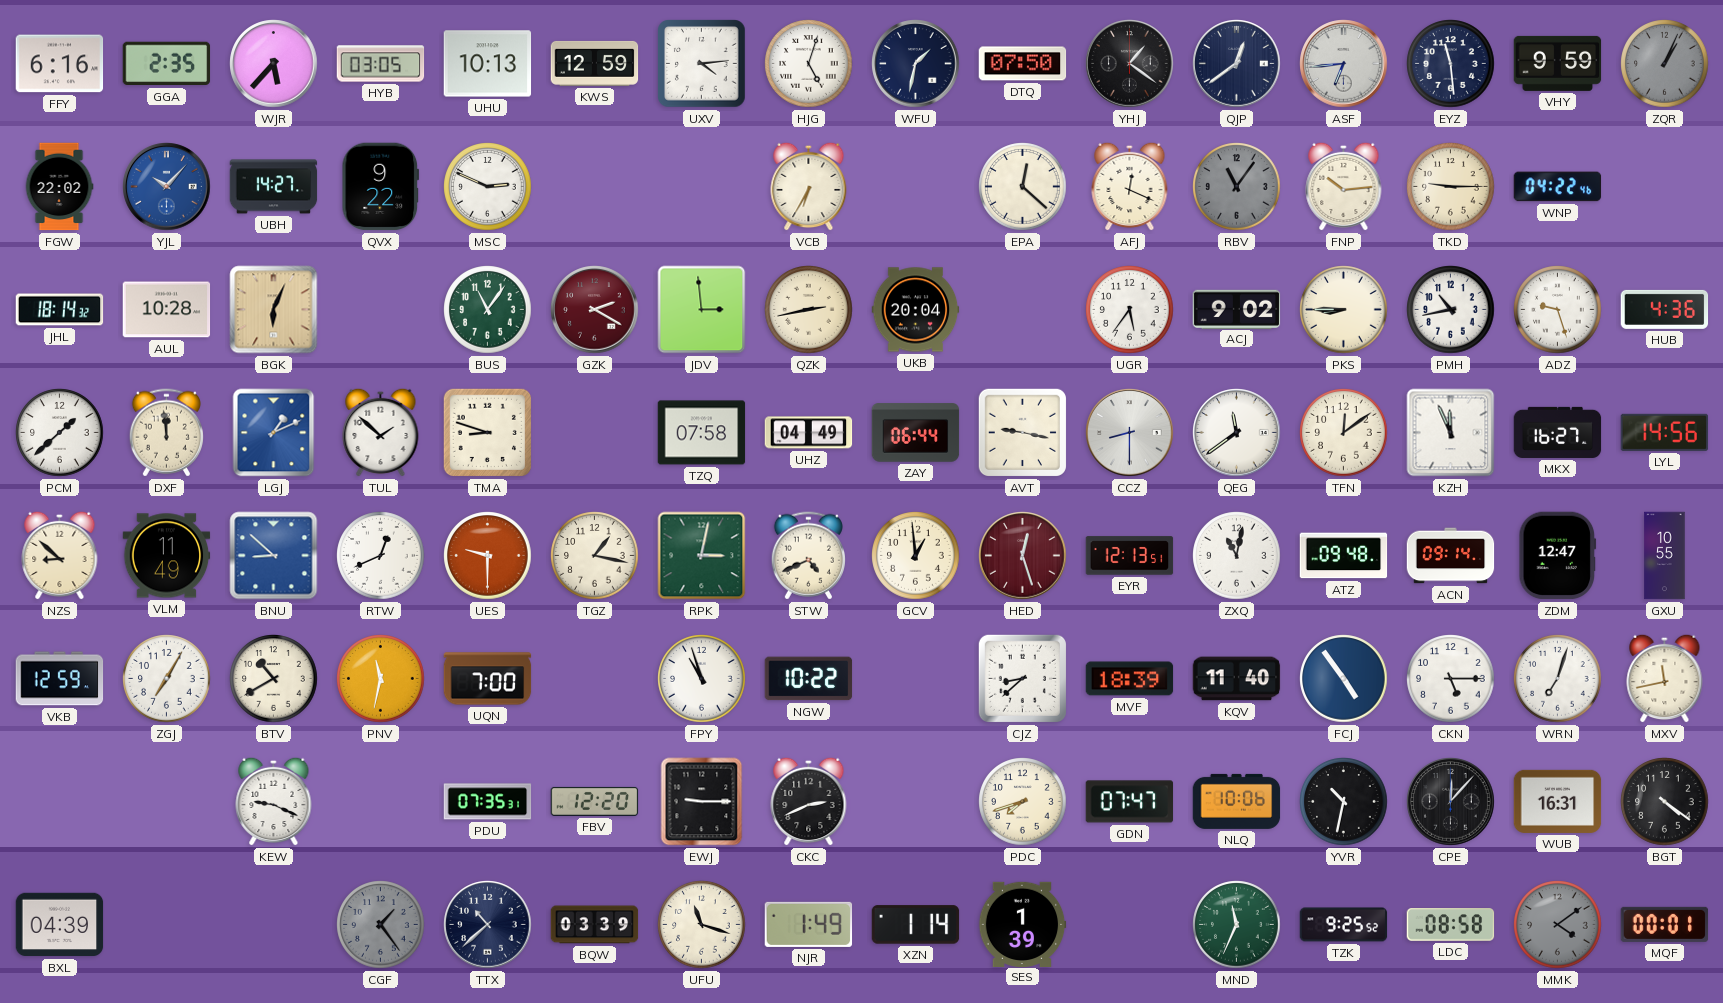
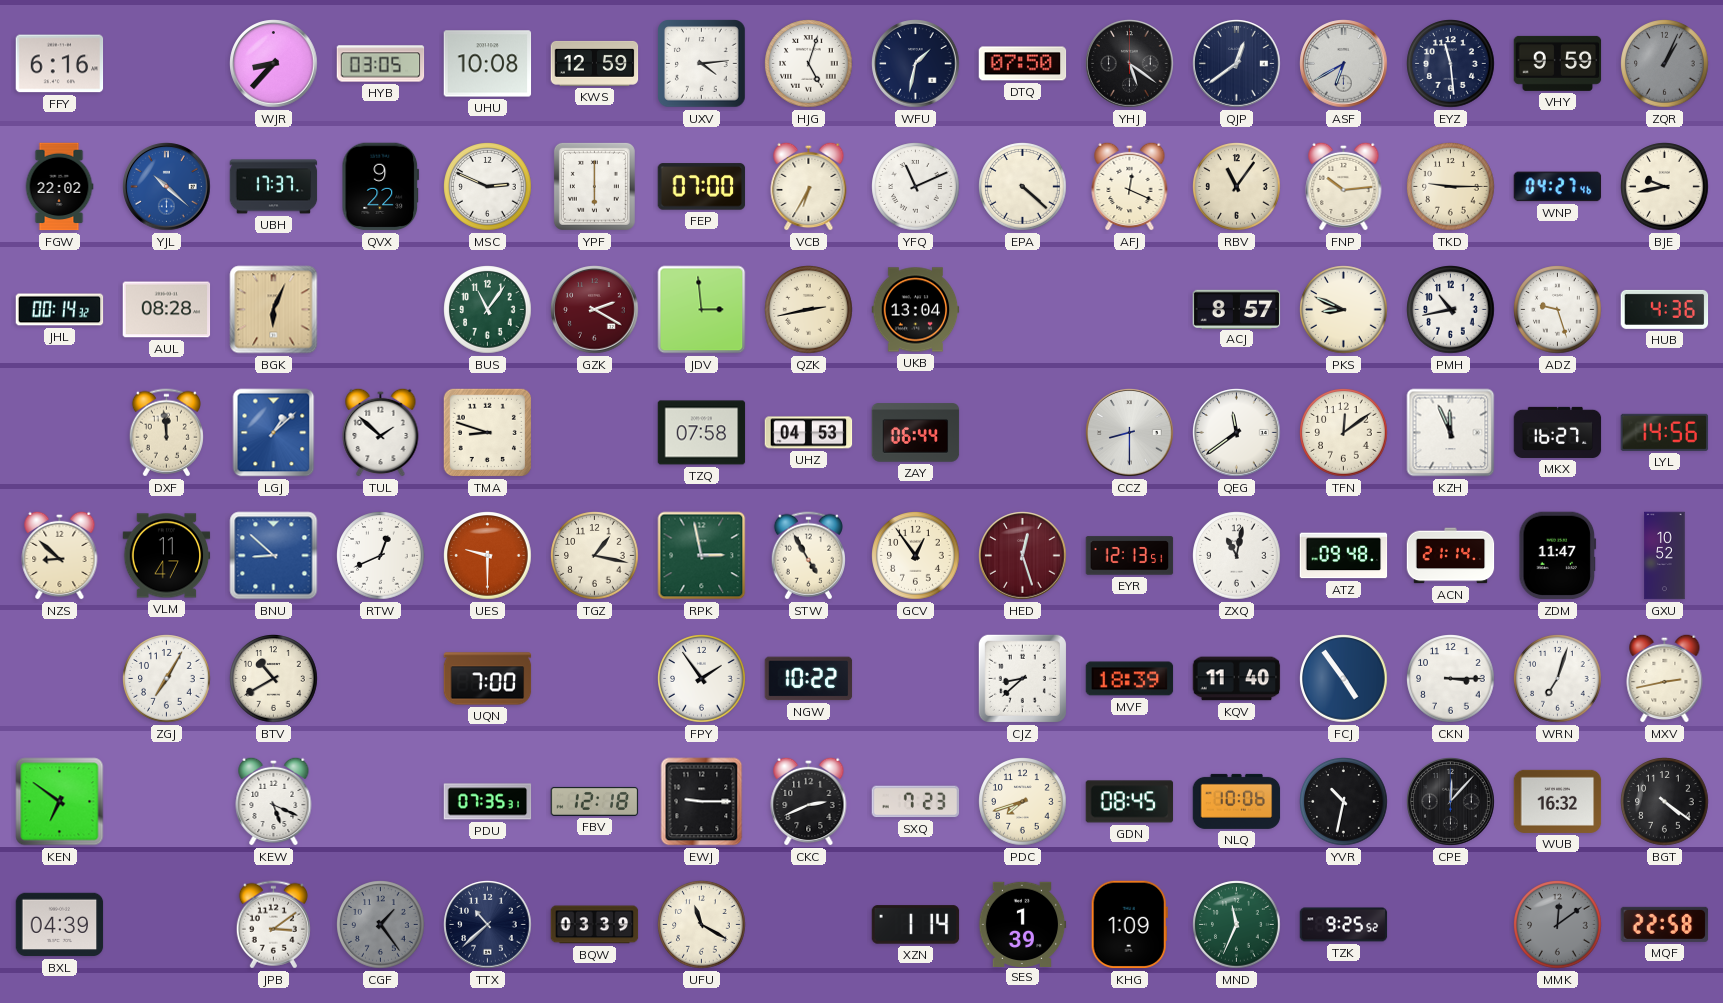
GGA: 2:35 -> none
WJR: 5:37 -> 8:37
UHU: 10:13 -> 10:08
YHJ: 1:21 -> 5:21
ASF: 6:44 -> 6:40
YJL: 10:07 -> 10:22
UBH: 14:27 -> 17:37
YPF: none -> 6:00
FEP: none -> 07:00
YFQ: none -> 11:11
EPA: 12:22 -> 4:22
RBV dial: grey -> cream
WNP: 04:22 -> 04:27
BJE: none -> 9:43
JHL: 18:14 -> 00:14
AUL: 10:28 -> 08:28
UKB: 20:04 -> 13:04
UGR: 5:36 -> none
ACJ: 9:02 -> 8:57
PKS: 8:45 -> 8:49
PCM: 1:38 -> none
LGJ: 1:11 -> 1:08
UHZ: 04:49 -> 04:53
AVT: 9:17 -> none
VLM: 11:49 -> 11:47
RPK: 3:02 -> 2:58
STW: 4:41 -> 4:55
GCV: 12:59 -> 12:54
ACN: 09:14 -> 21:14
ZDM: 12:47 -> 11:47
GXU: 10:55 -> 10:52
VKB: 12:59 -> none
PNV: 11:32 -> none
FPY: 10:57 -> 1:54
CKN: 5:15 -> 3:15
MXV: 11:43 -> 2:43
KEN: none -> 6:51
KEW: 9:19 -> 5:19
FBV: 12:20 -> 12:18
SXQ: none -> 7:23
GDN: 07:47 -> 08:45
WUB: 16:31 -> 16:32
JPB: none -> 3:09
UFU: 11:18 -> 11:20
NJR: 1:49 -> none
KHG: none -> 1:09
LDC: 08:58 -> none
MMK: 4:09 -> 12:09
MQF: 00:01 -> 22:58
